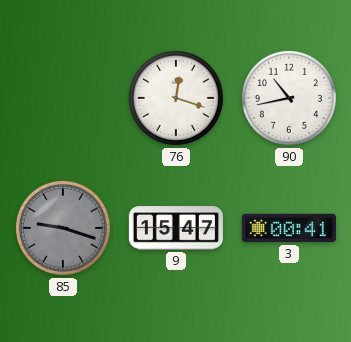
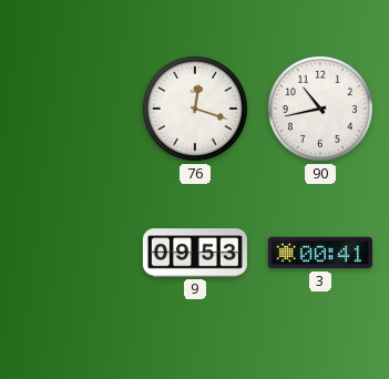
85: 9:18 -> none
9: 15:47 -> 09:53
